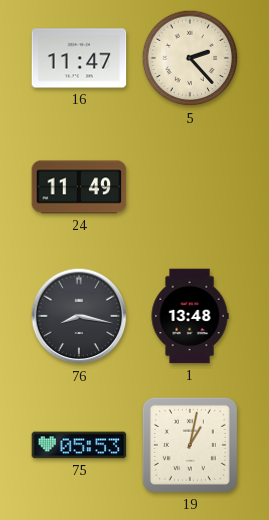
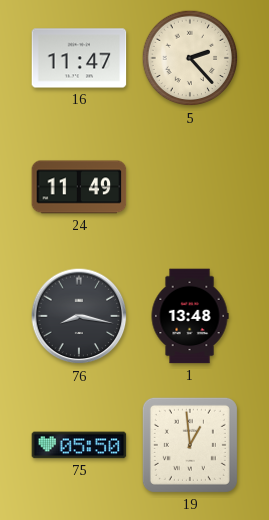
75: 05:53 -> 05:50
19: 1:02 -> 12:59
